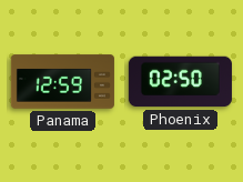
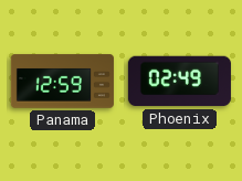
Phoenix: 02:50 -> 02:49
